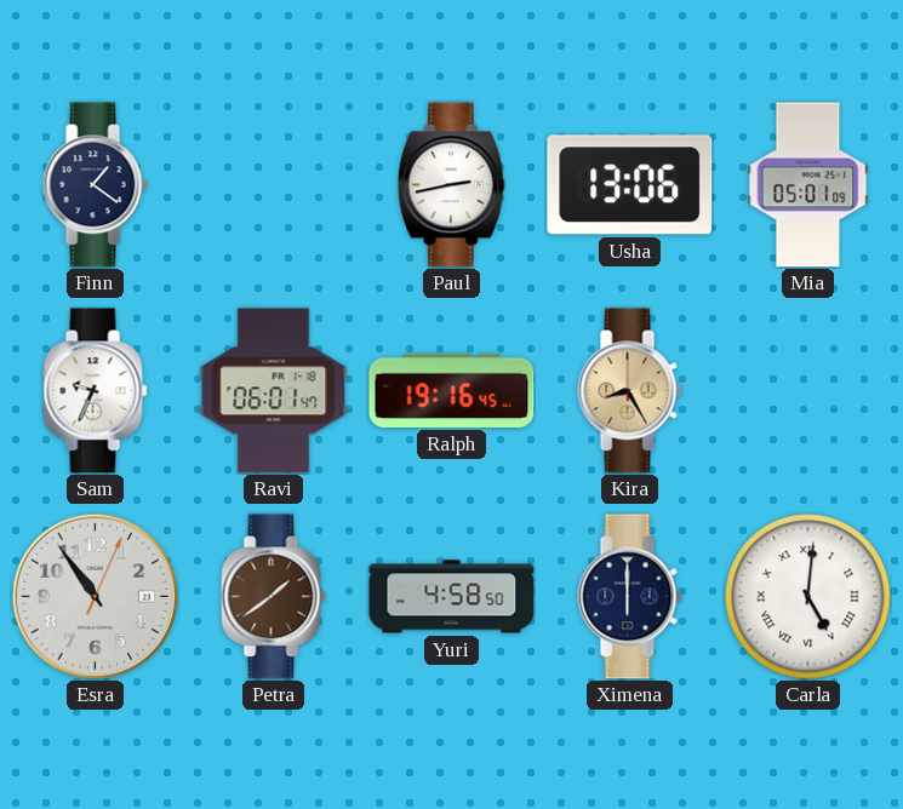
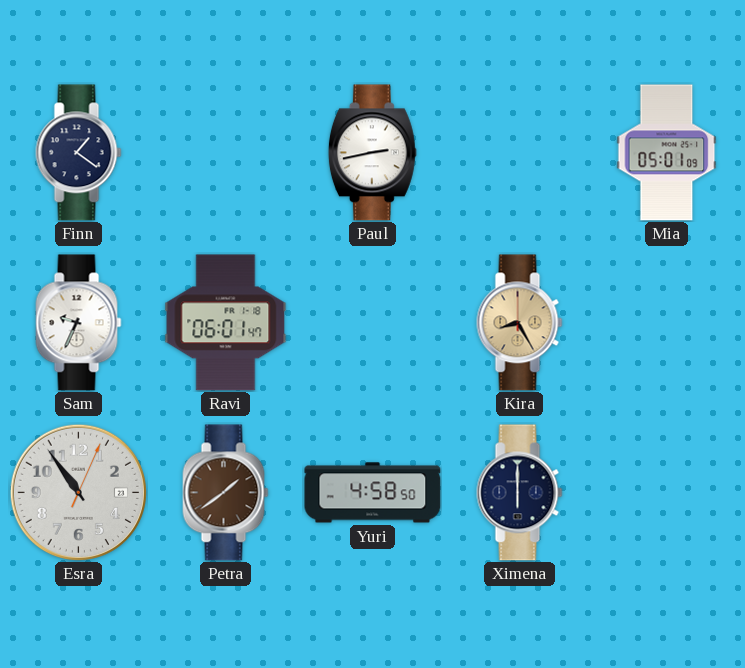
Usha: 13:06 -> none
Ralph: 19:16 -> none
Carla: 5:01 -> none
